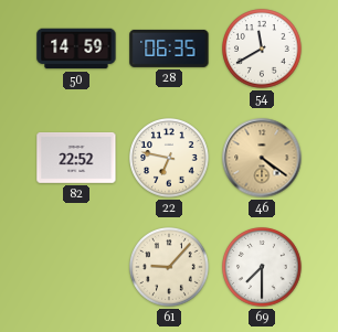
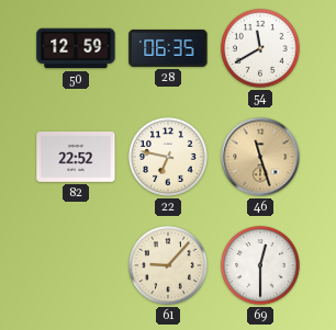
50: 14:59 -> 12:59
46: 4:21 -> 11:27
69: 7:30 -> 12:30
